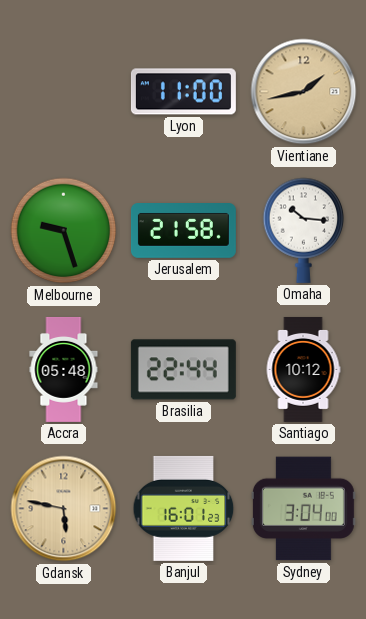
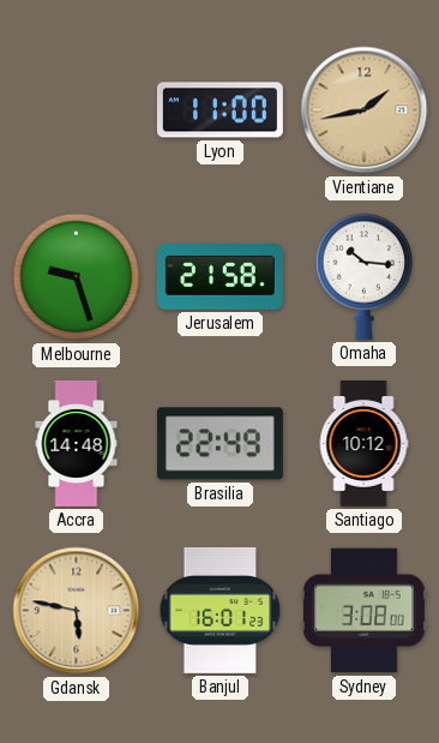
Accra: 05:48 -> 14:48
Brasilia: 22:44 -> 22:49
Sydney: 3:04 -> 3:08
